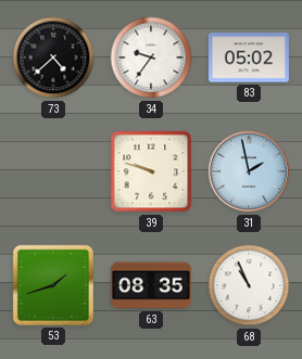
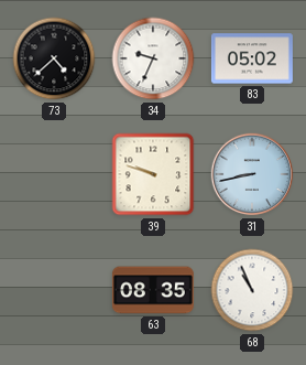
34: 9:36 -> 9:34
31: 1:58 -> 8:43
53: 1:42 -> none
